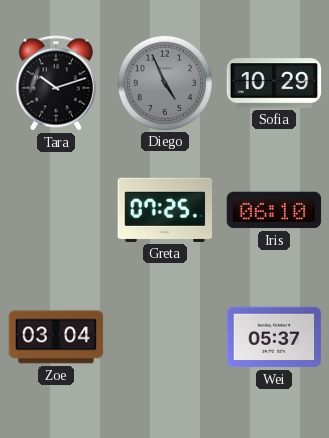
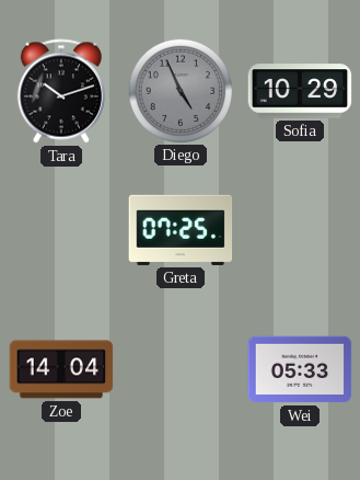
Iris: 06:10 -> none
Zoe: 03:04 -> 14:04
Wei: 05:37 -> 05:33
